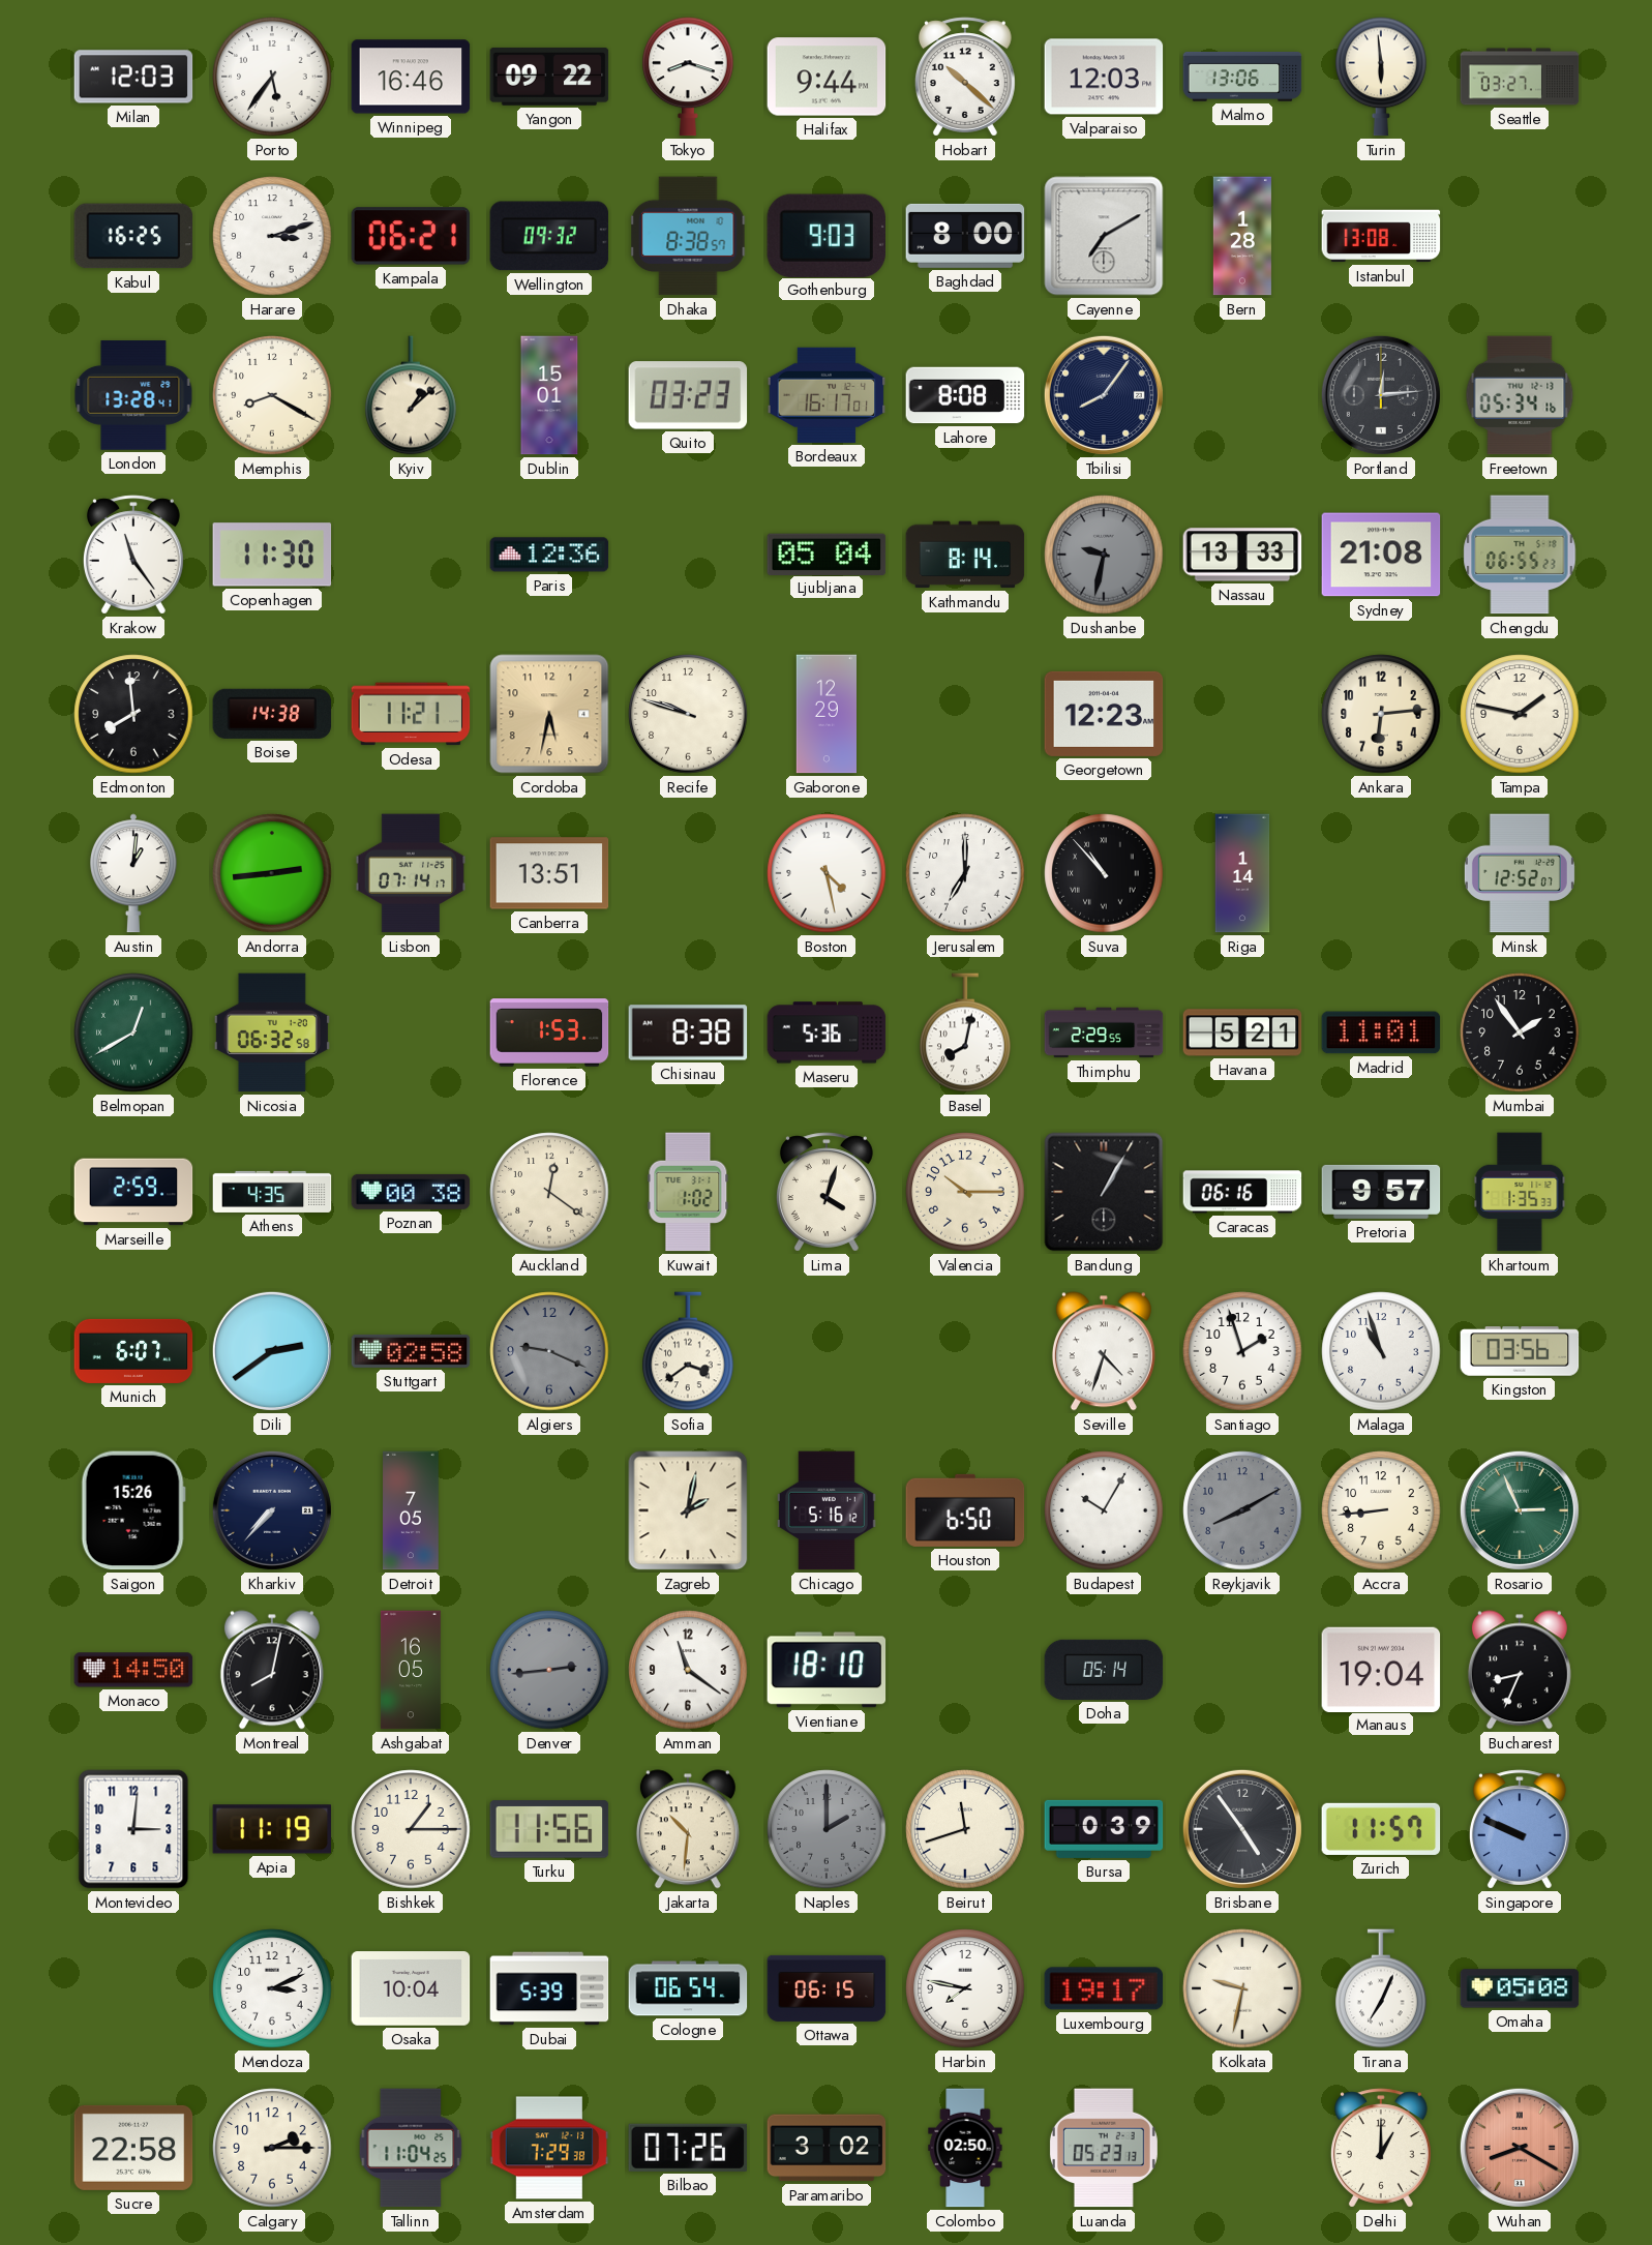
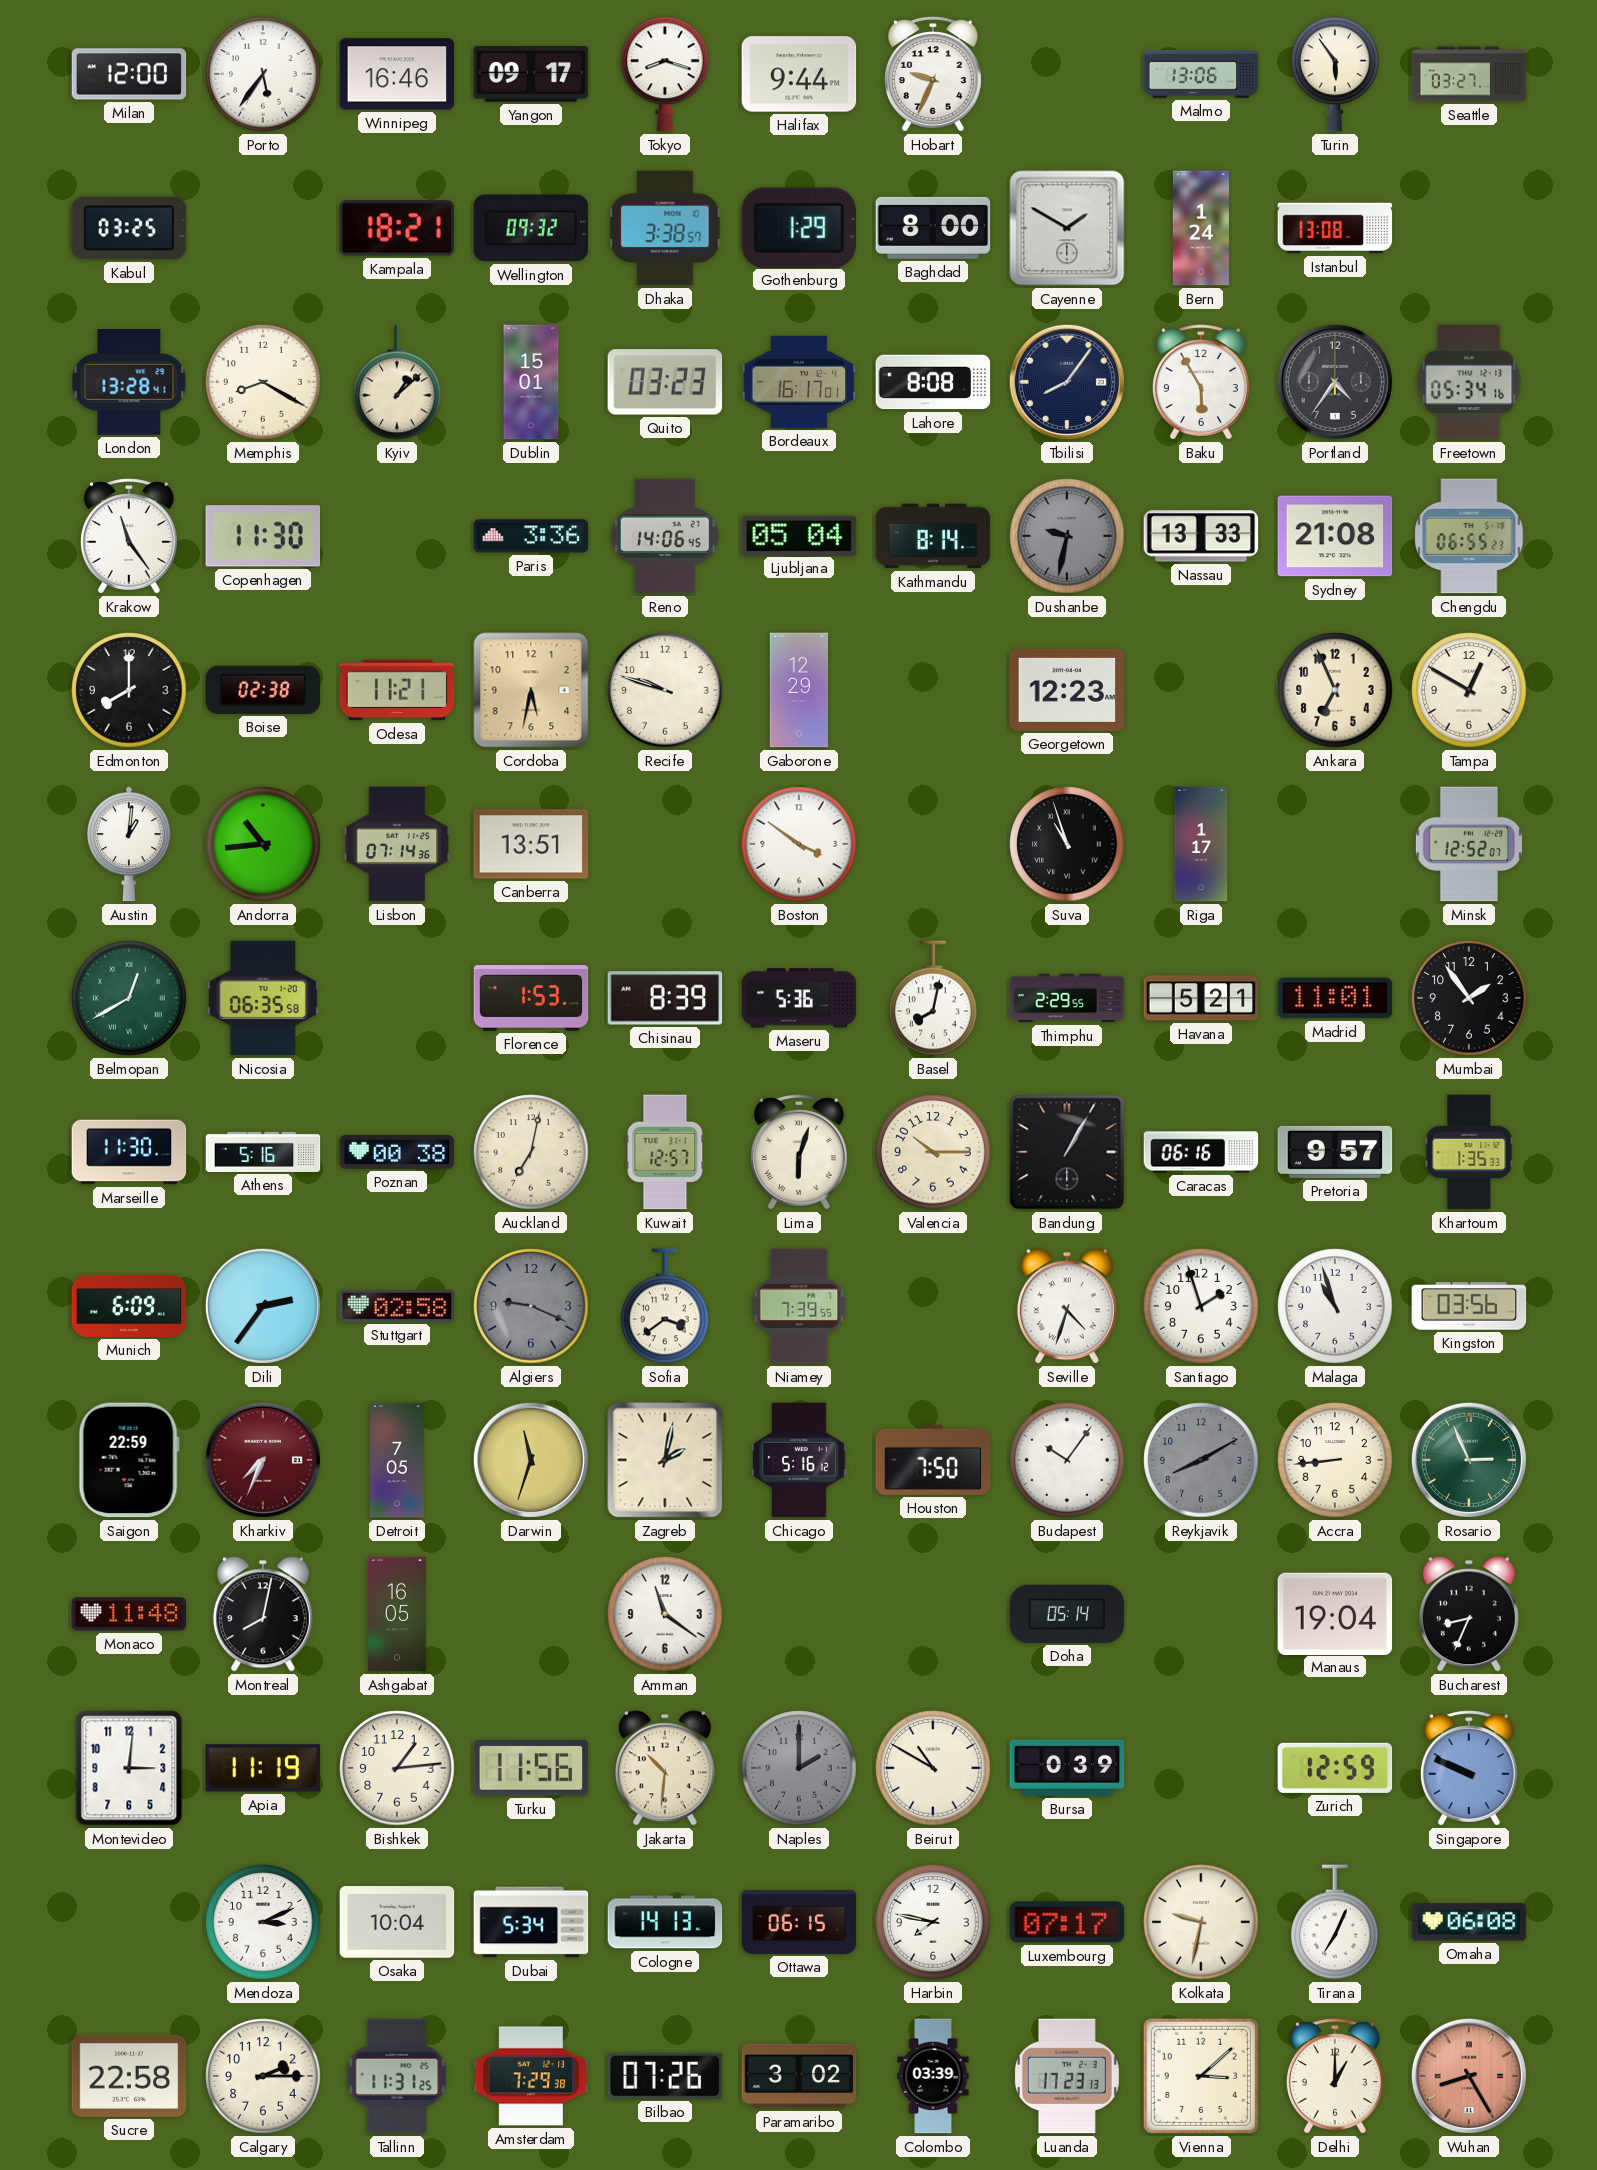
Milan: 12:03 -> 12:00
Yangon: 09:22 -> 09:17
Hobart: 10:22 -> 9:34
Valparaiso: 12:03 -> none
Turin: 5:59 -> 5:54
Kabul: 16:25 -> 03:25
Harare: 3:12 -> none
Kampala: 06:21 -> 18:21
Dhaka: 8:38 -> 3:38
Gothenburg: 9:03 -> 1:29
Cayenne: 7:10 -> 1:50
Bern: 1:28 -> 1:24
Baku: none -> 5:55
Portland: 12:14 -> 4:36
Paris: 12:36 -> 3:36
Reno: none -> 14:06
Edmonton: 7:59 -> 8:00
Boise: 14:38 -> 02:38
Ankara: 6:14 -> 6:56
Tampa: 1:47 -> 12:50
Andorra: 2:44 -> 10:44
Lisbon: 07:14:17 -> 07:14:36
Boston: 4:28 -> 3:51
Jerusalem: 7:00 -> none
Suva: 10:53 -> 10:57
Riga: 1:14 -> 1:17
Nicosia: 06:32 -> 06:35
Chisinau: 8:38 -> 8:39
Marseille: 2:59 -> 11:30
Athens: 4:35 -> 5:16
Auckland: 12:21 -> 7:02
Kuwait: 1:02 -> 12:57
Lima: 4:03 -> 6:03
Munich: 6:07 -> 6:09
Dili: 2:39 -> 2:36
Niamey: none -> 7:39
Saigon: 15:26 -> 22:59
Kharkiv: 7:37 -> 7:34
Kharkiv dial: navy -> burgundy
Darwin: none -> 11:33
Houston: 6:50 -> 7:50
Budapest: 10:05 -> 10:06
Monaco: 14:50 -> 11:48
Denver: 2:44 -> none
Vientiane: 18:10 -> none
Bishkek: 1:15 -> 1:14
Beirut: 11:42 -> 10:50
Brisbane: 4:54 -> none
Zurich: 11:57 -> 12:59
Dubai: 5:39 -> 5:34
Cologne: 06:54 -> 14:13
Luxembourg: 19:17 -> 07:17
Omaha: 05:08 -> 06:08
Tallinn: 11:04 -> 11:31
Colombo: 02:50 -> 03:39
Luanda: 05:23 -> 17:23
Vienna: none -> 3:08
Wuhan: 8:20 -> 8:25
